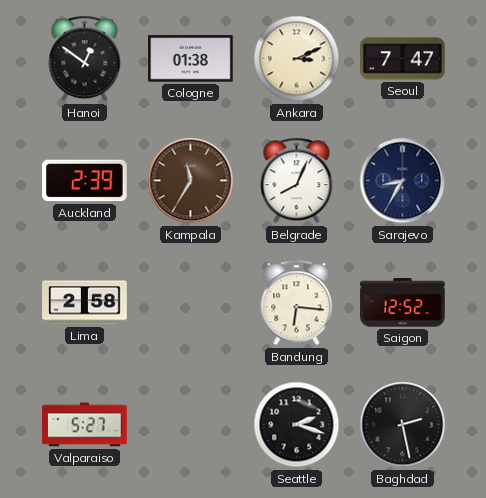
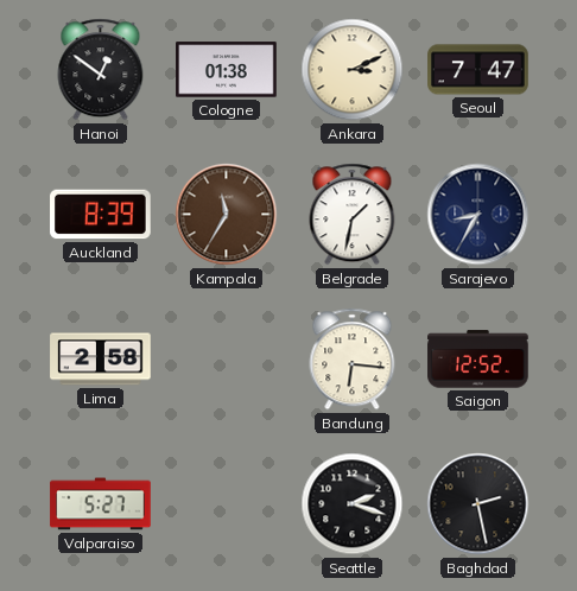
Auckland: 2:39 -> 8:39
Belgrade: 8:04 -> 1:32
